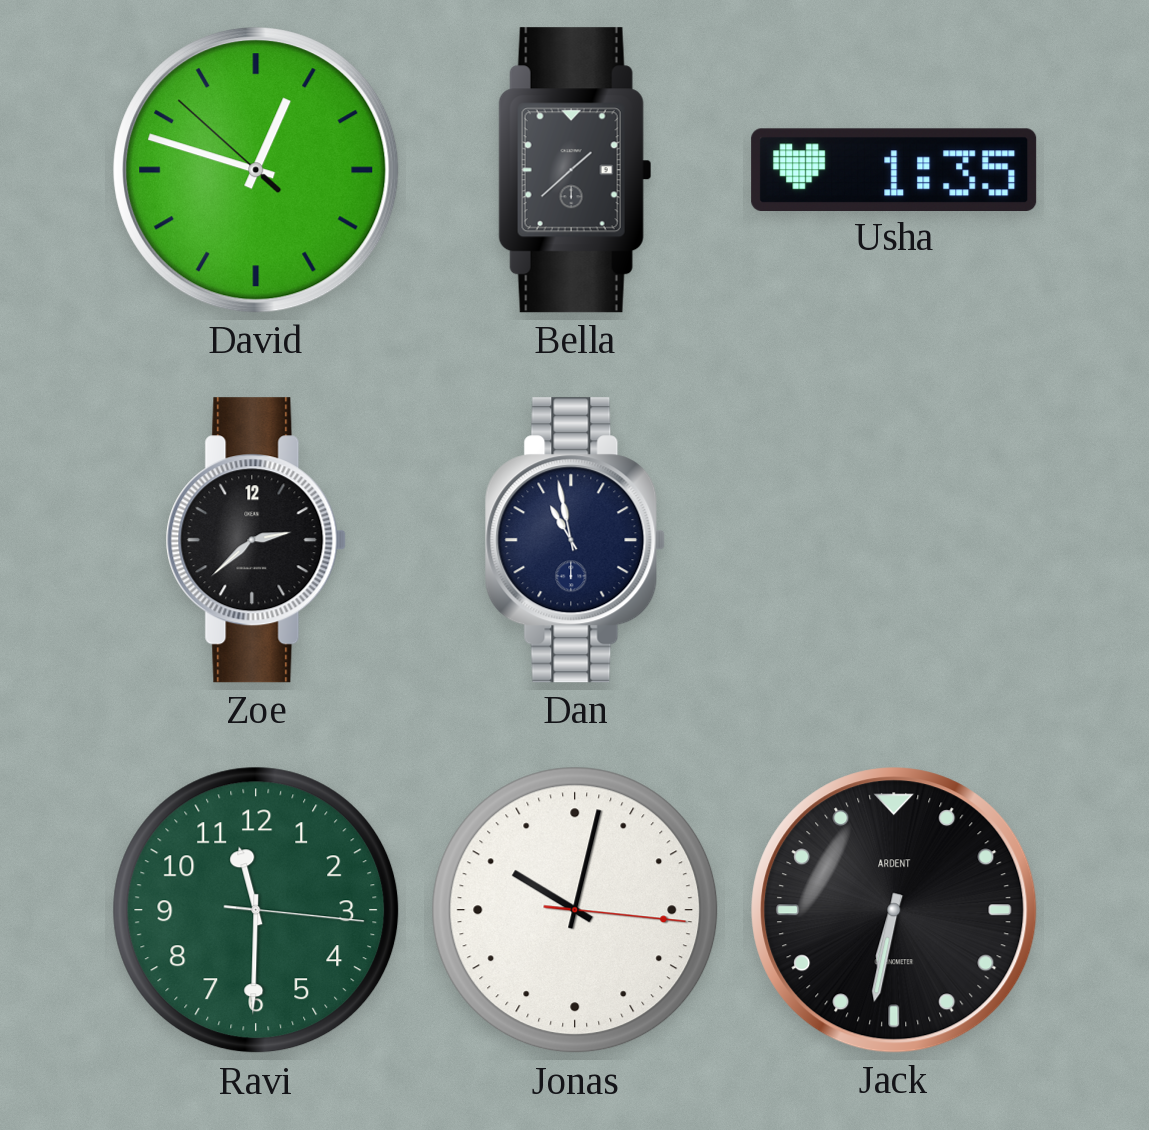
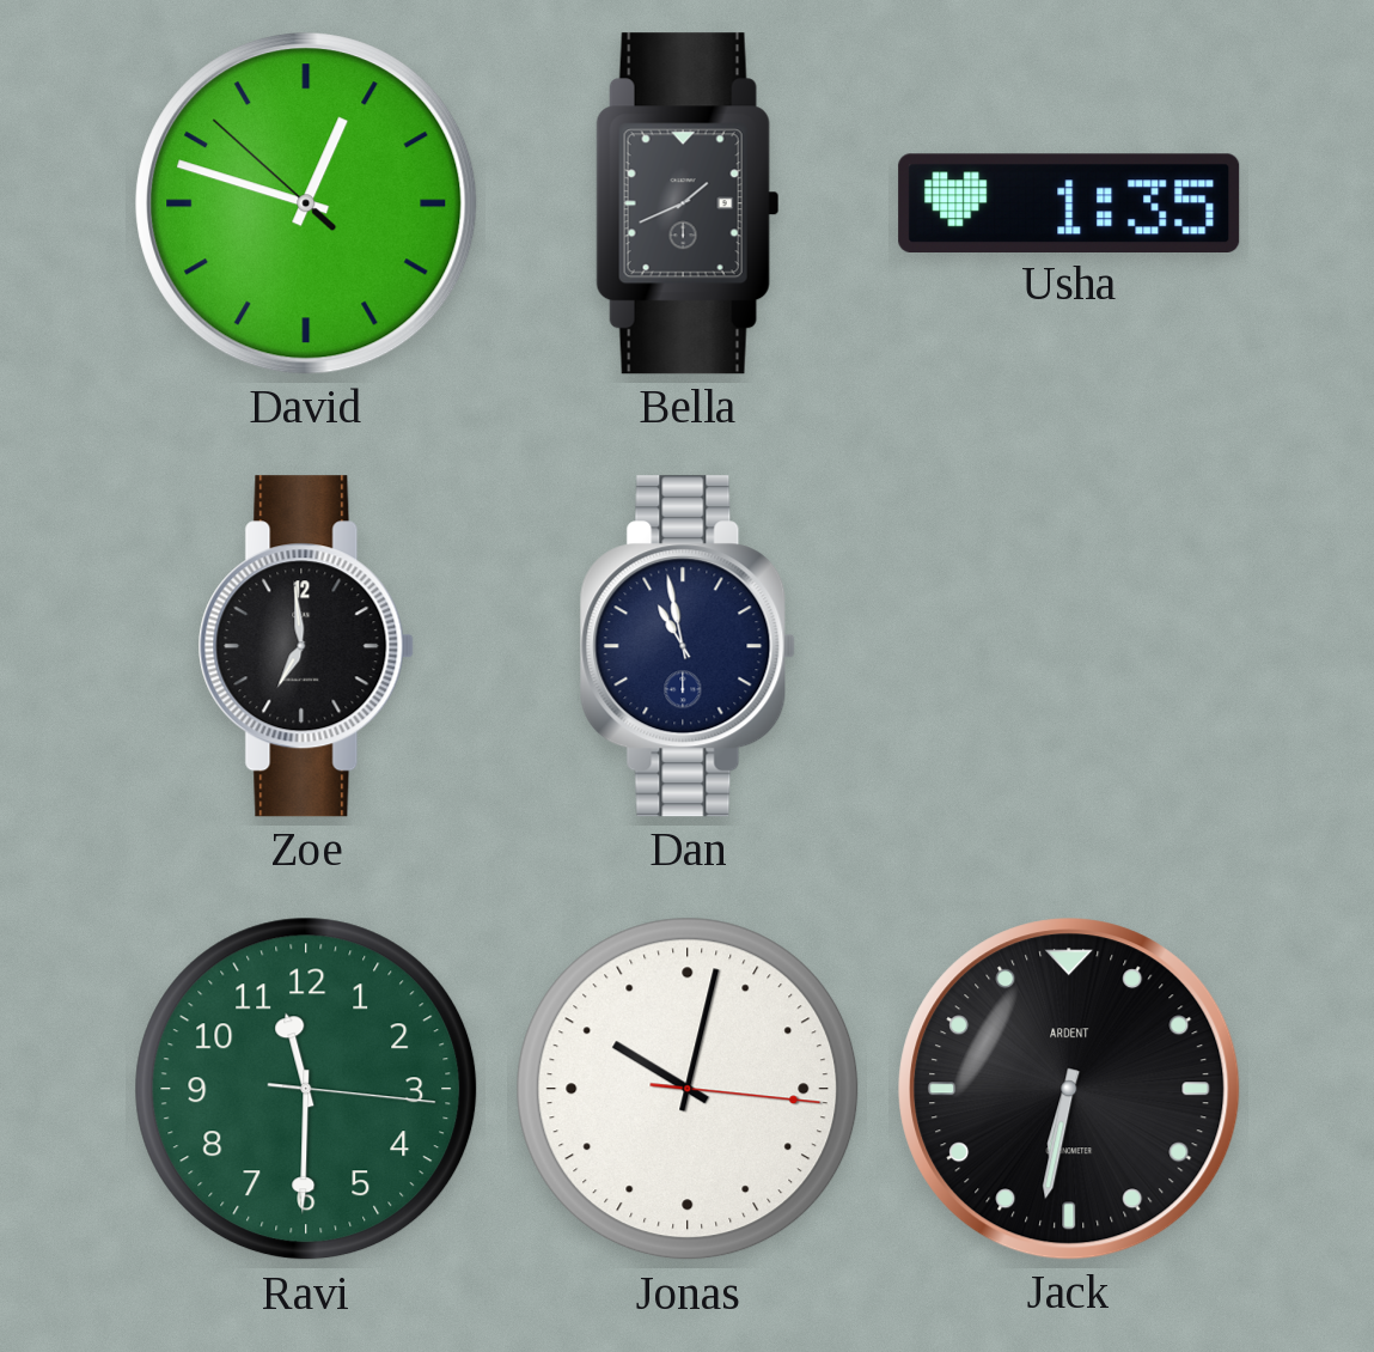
Bella: 1:38 -> 1:41
Zoe: 2:38 -> 6:59
